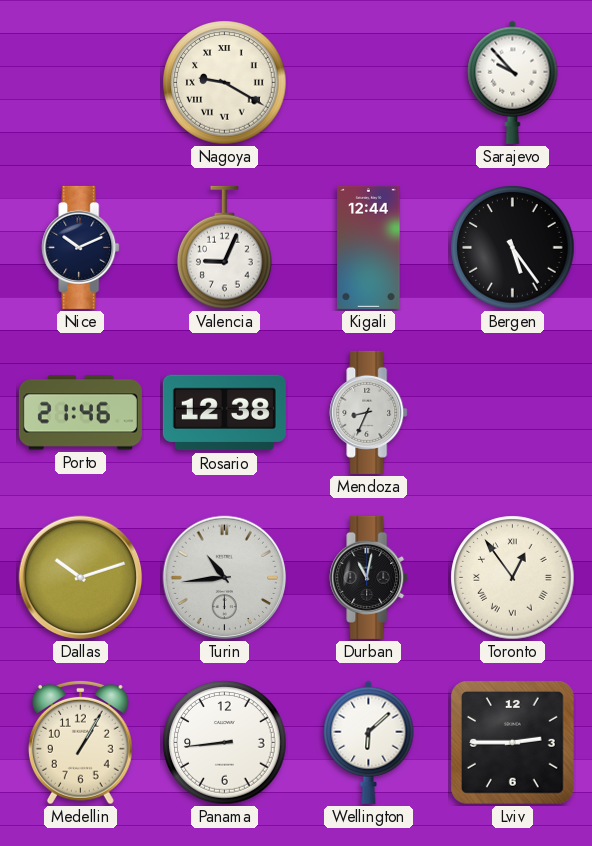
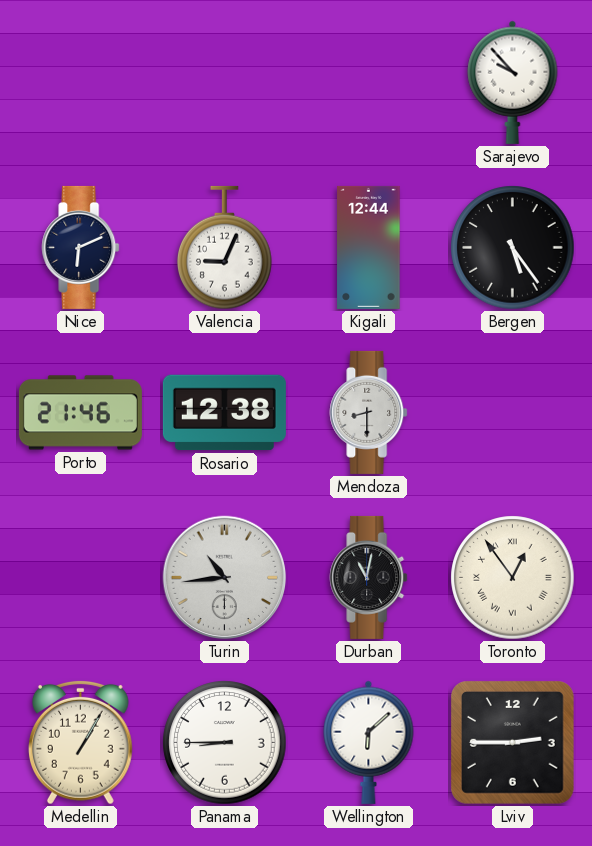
Nagoya: 9:20 -> none
Nice: 10:11 -> 6:11
Mendoza: 8:34 -> 8:30
Dallas: 10:12 -> none
Panama: 8:44 -> 8:45
